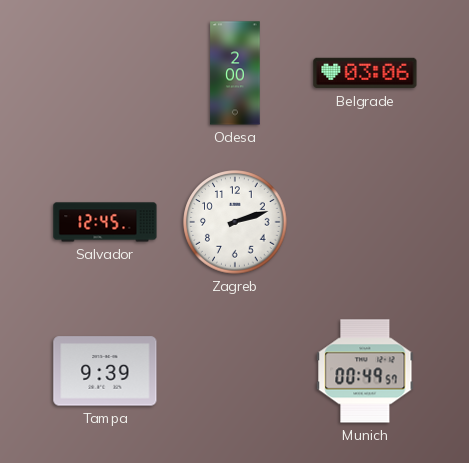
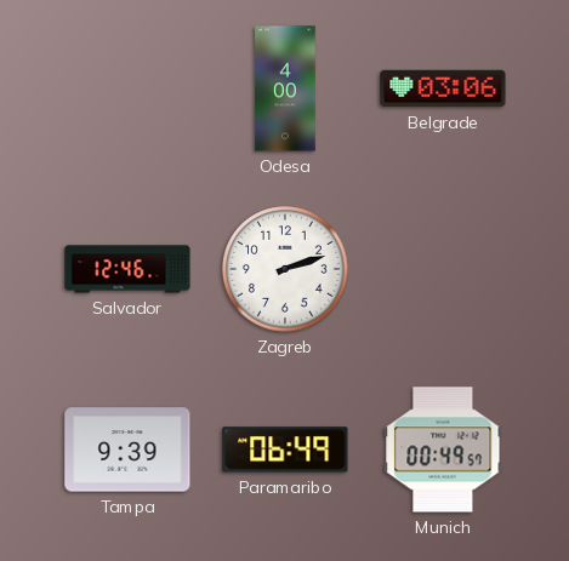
Odesa: 2:00 -> 4:00
Salvador: 12:45 -> 12:46
Paramaribo: none -> 06:49
